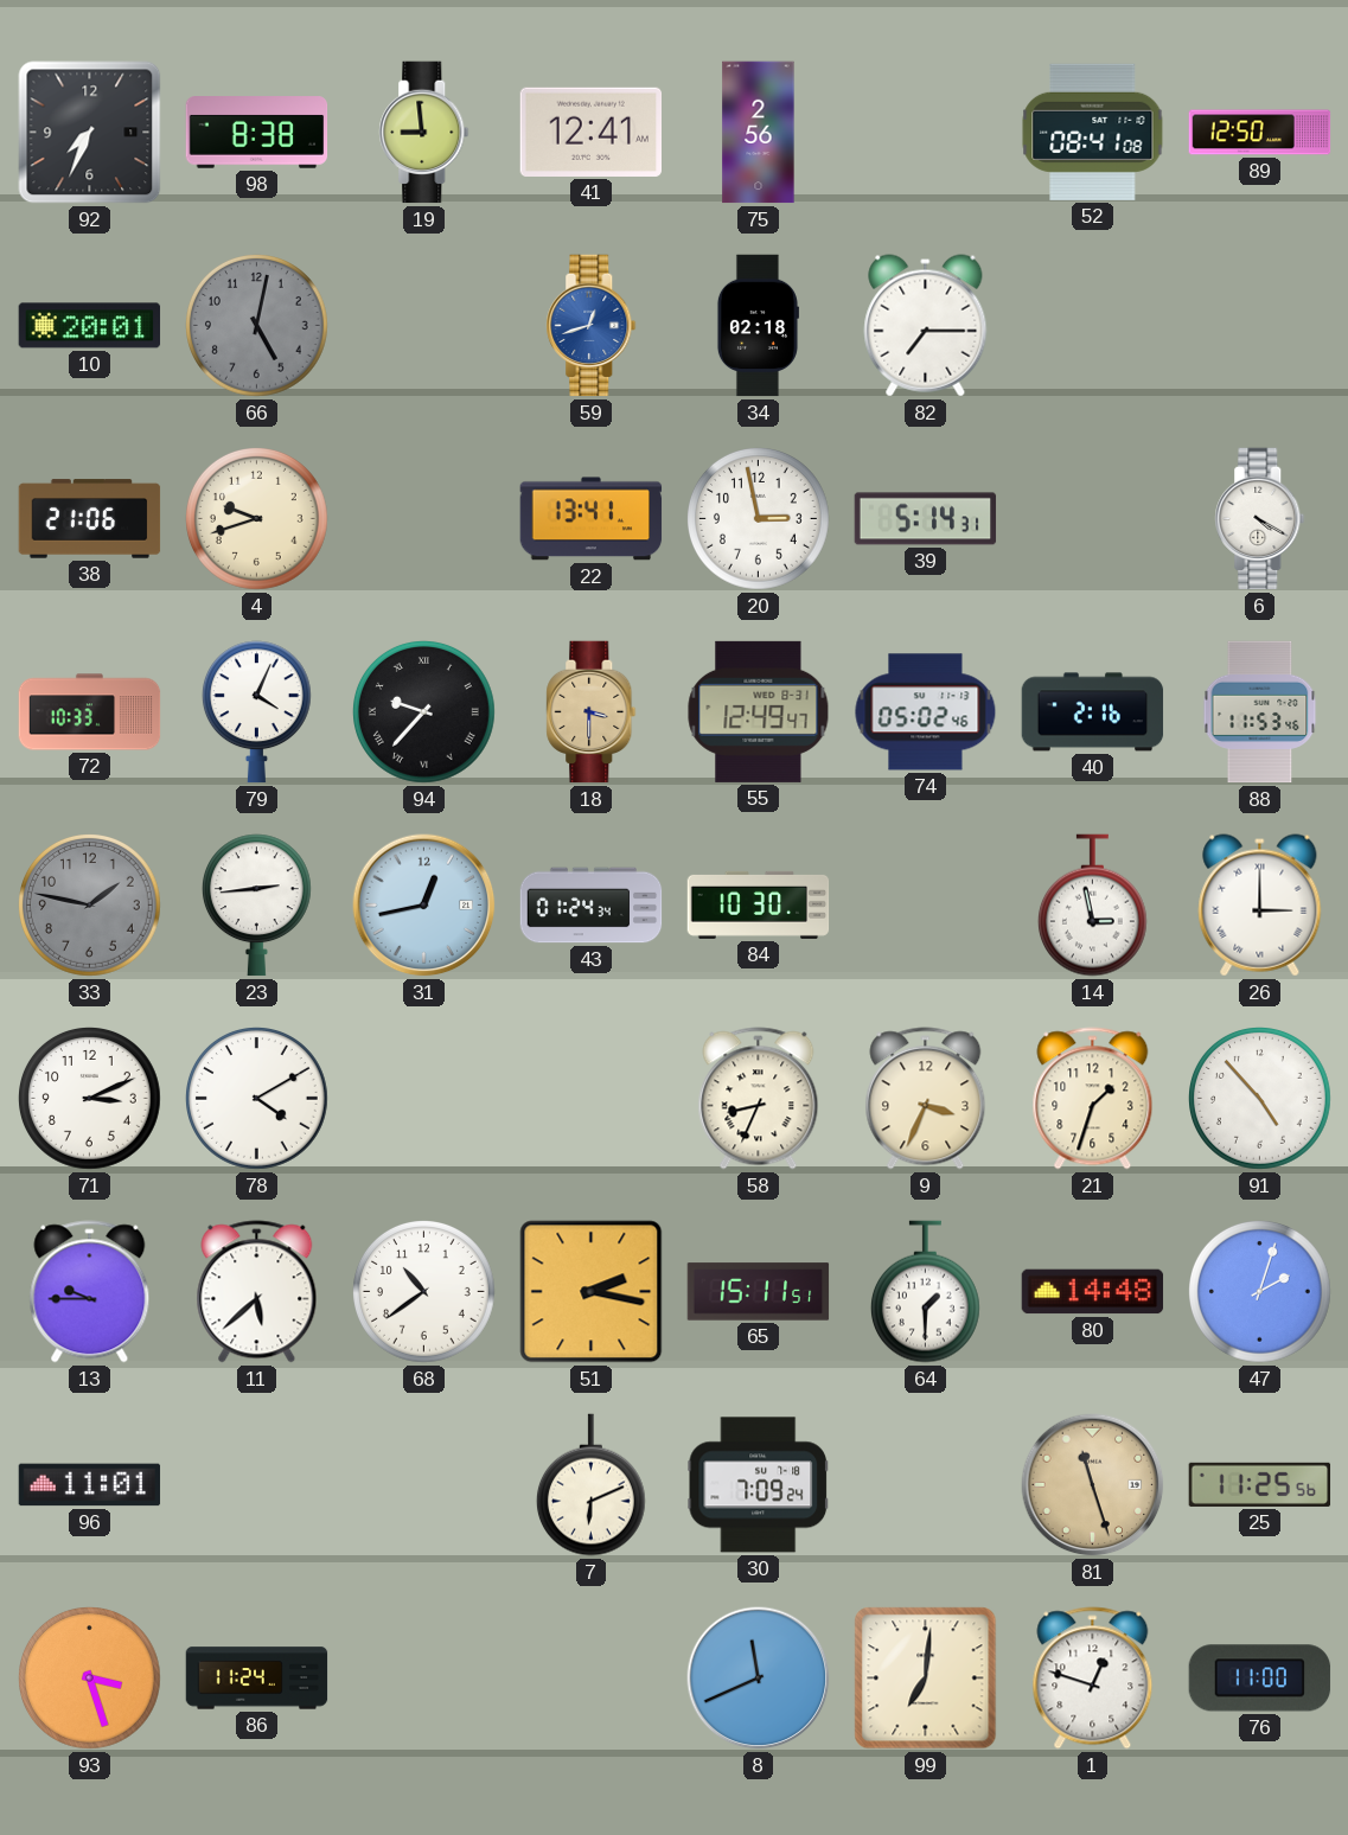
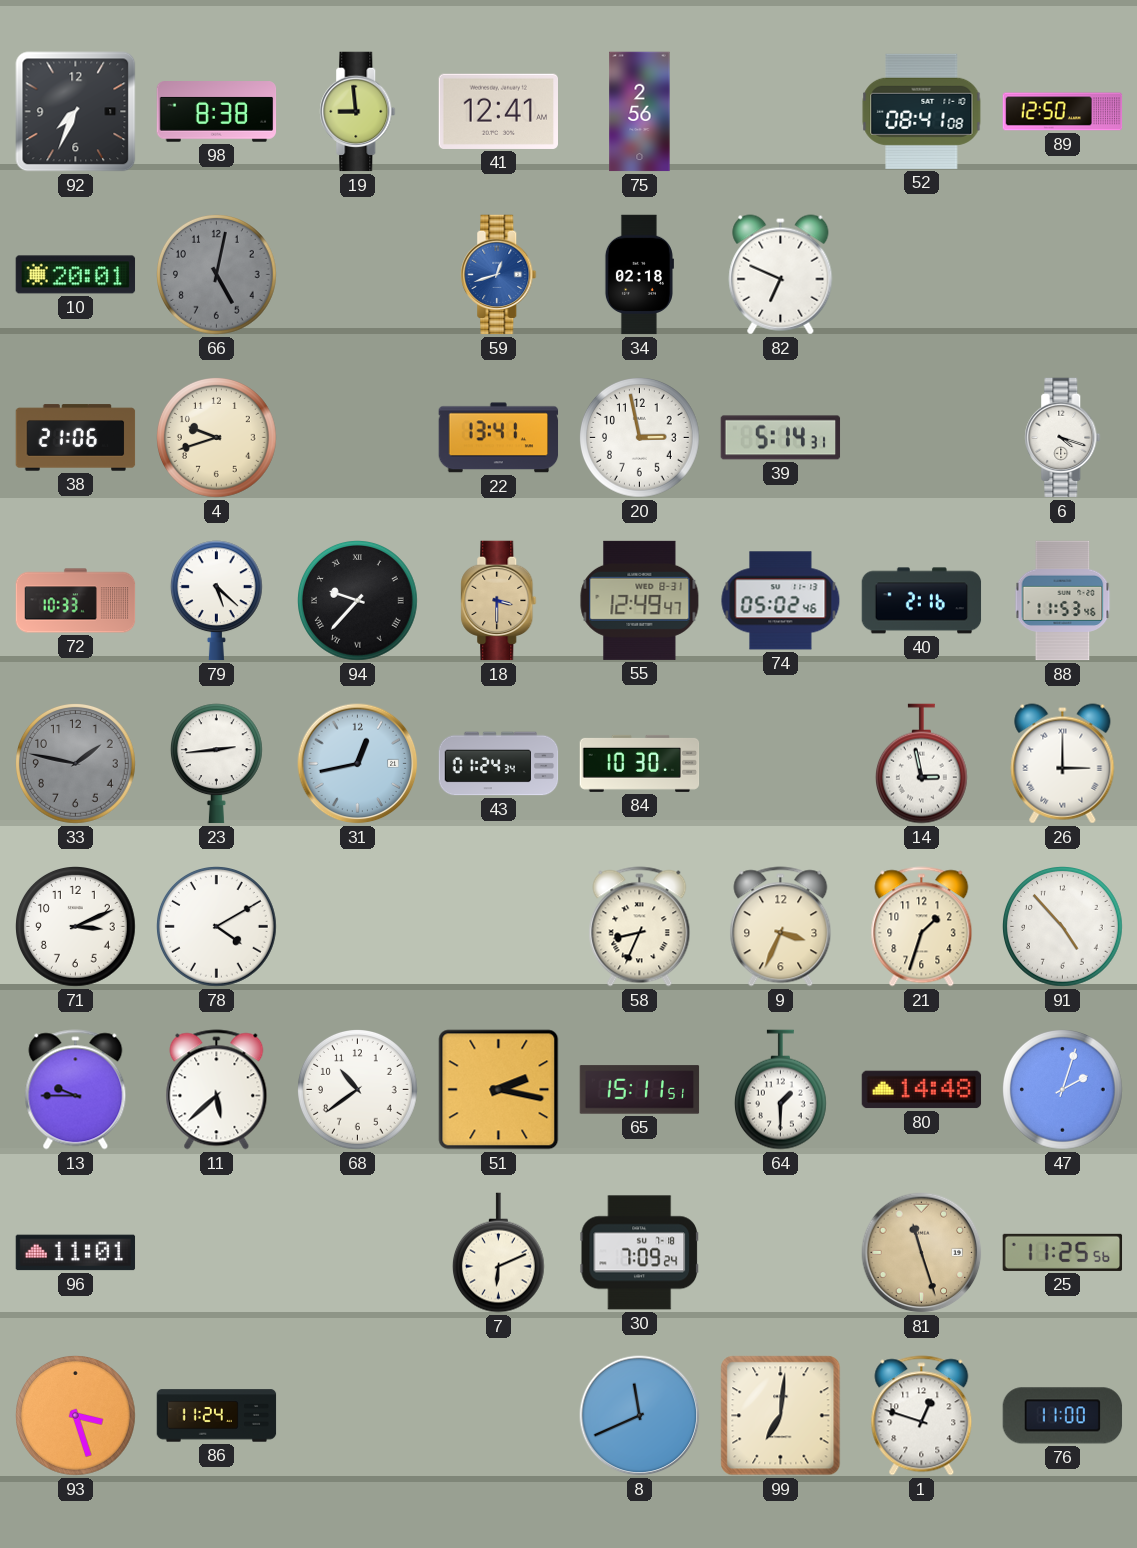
82: 7:15 -> 6:49
6: 4:20 -> 4:18
79: 4:04 -> 5:22
